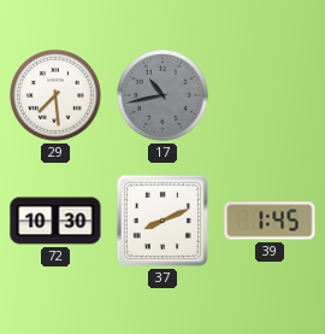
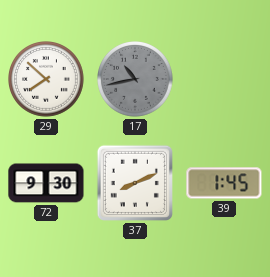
29: 7:29 -> 7:52
72: 10:30 -> 9:30
